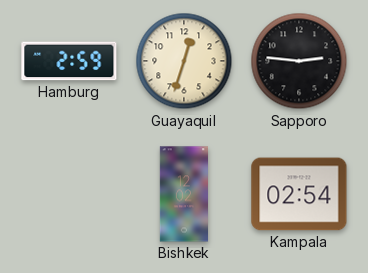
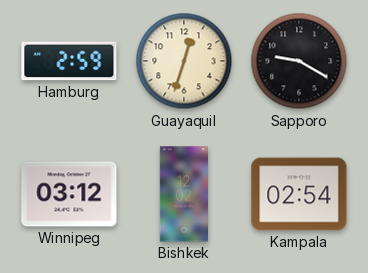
Sapporo: 2:46 -> 9:20
Winnipeg: none -> 03:12
